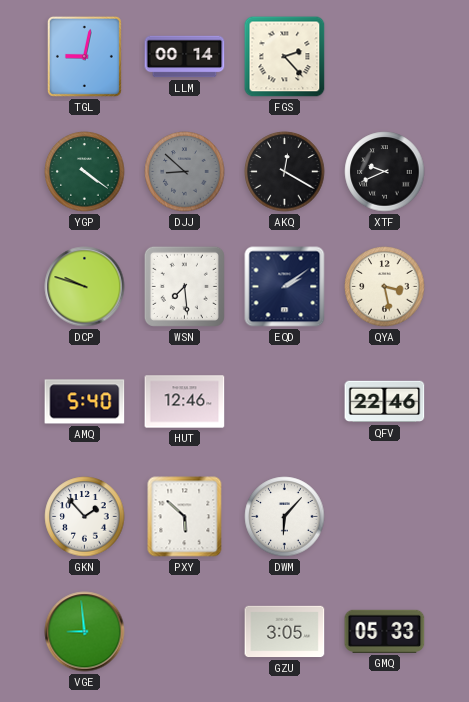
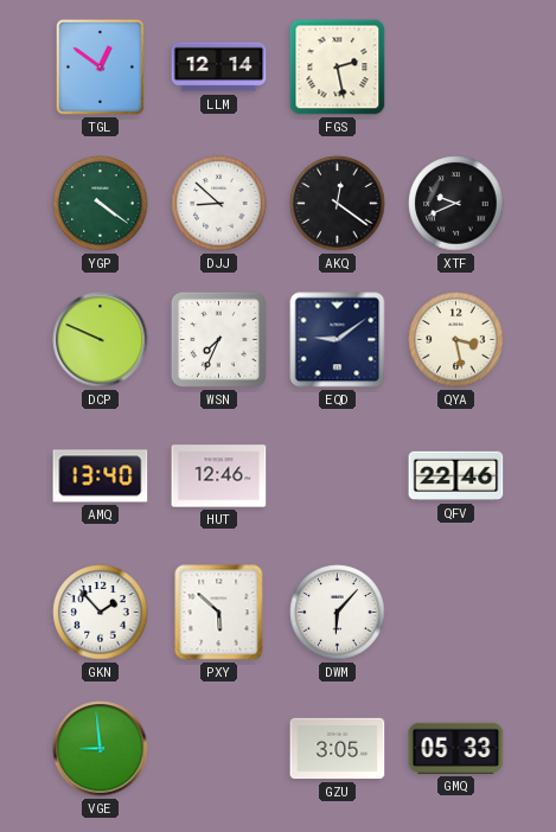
TGL: 9:02 -> 12:51
LLM: 00:14 -> 12:14
FGS: 2:23 -> 2:28
DJJ dial: grey -> white
AKQ: 12:20 -> 12:21
DCP: 9:48 -> 9:49
WSN: 7:29 -> 7:34
EQD: 2:09 -> 9:09
AMQ: 5:40 -> 13:40
